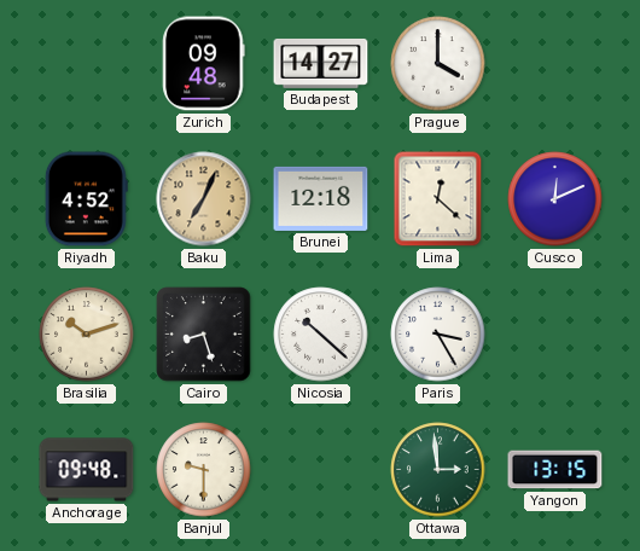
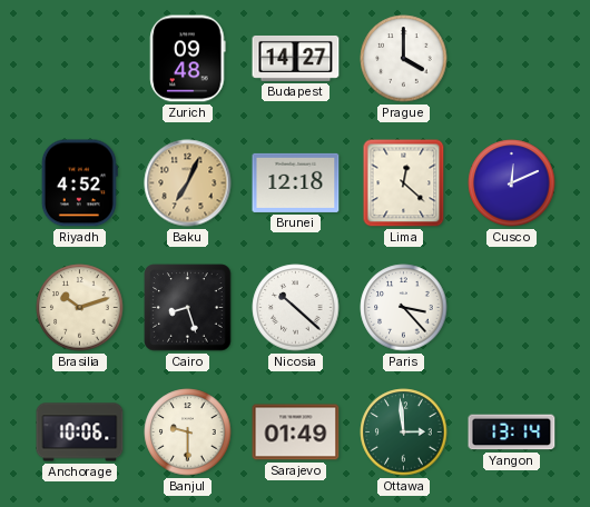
Paris: 3:25 -> 3:23
Anchorage: 09:48 -> 10:06
Sarajevo: none -> 01:49
Yangon: 13:15 -> 13:14
